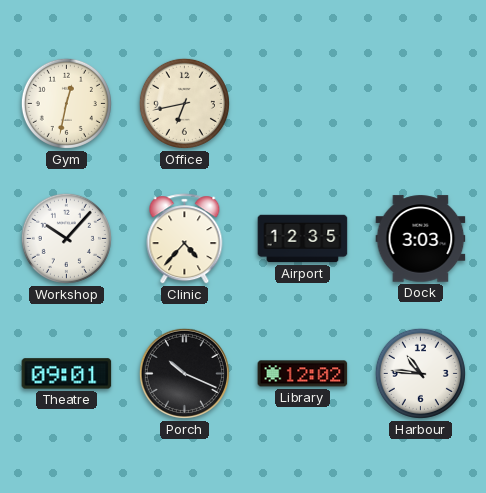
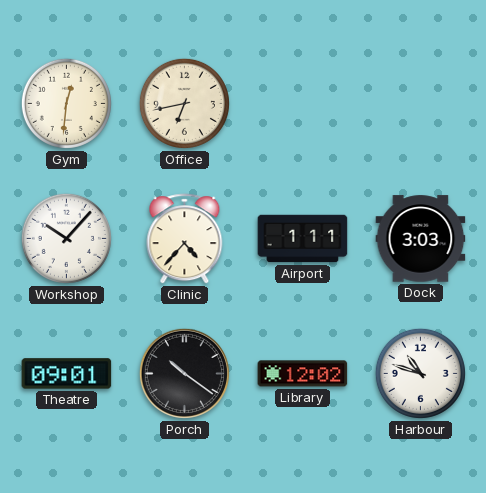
Gym: 12:32 -> 12:31
Airport: 12:35 -> 1:11
Porch: 10:19 -> 10:21
Harbour: 10:46 -> 10:48
